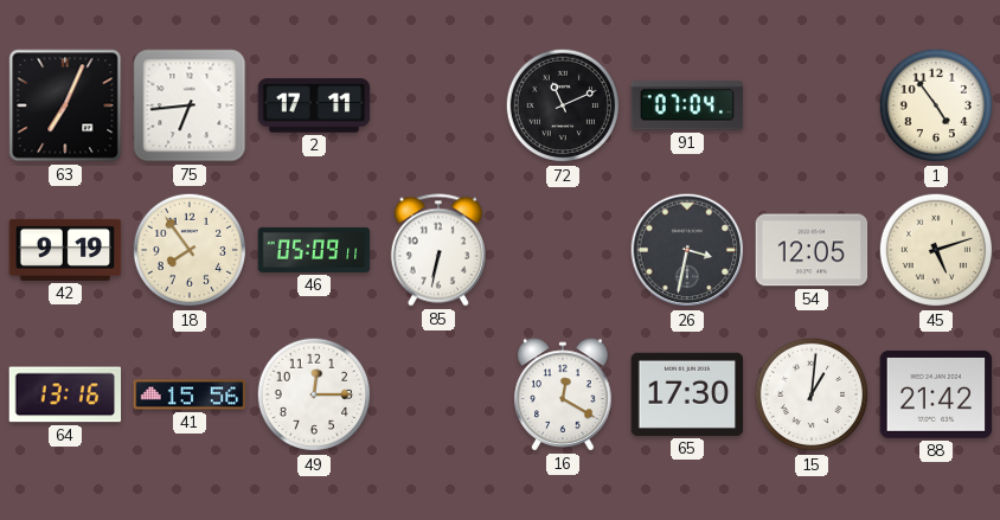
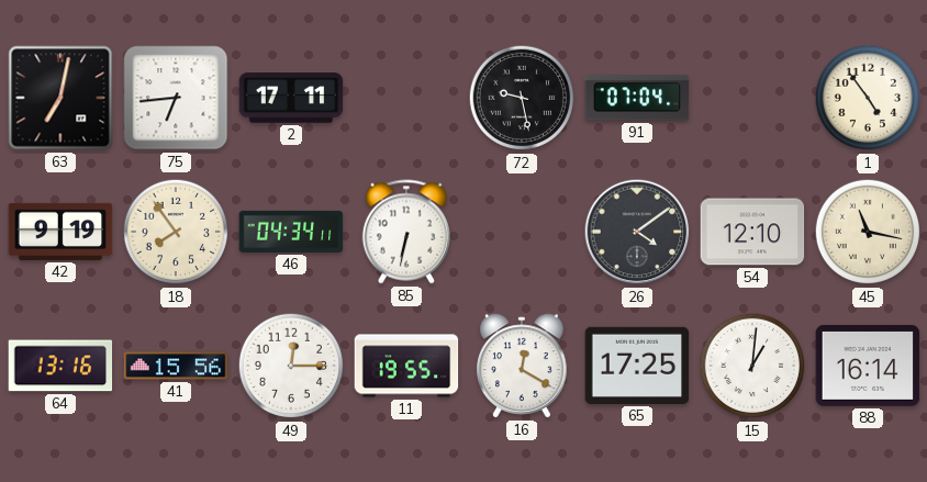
63: 7:04 -> 7:02
72: 11:11 -> 9:28
46: 05:09 -> 04:34
26: 3:32 -> 4:09
54: 12:05 -> 12:10
45: 5:12 -> 11:17
11: none -> 19:55
65: 17:30 -> 17:25
88: 21:42 -> 16:14
